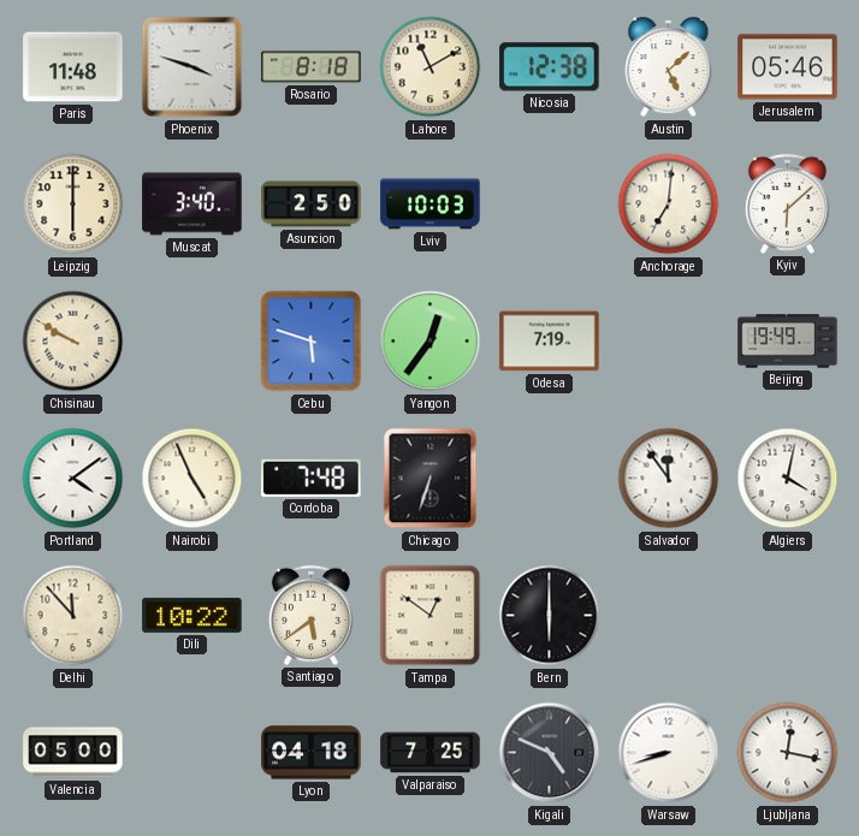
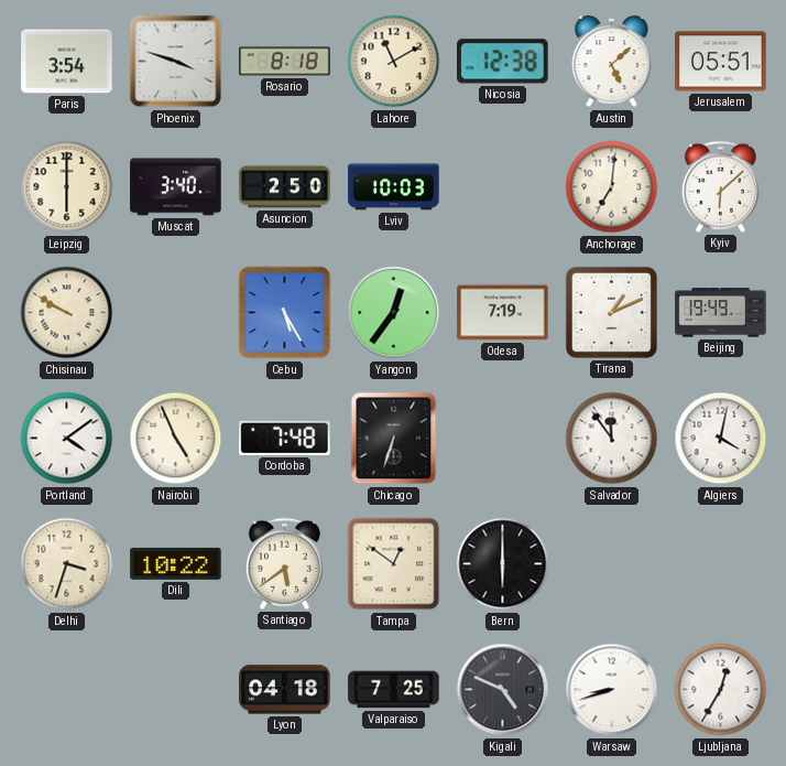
Paris: 11:48 -> 3:54
Jerusalem: 05:46 -> 05:51
Cebu: 5:48 -> 5:25
Tirana: none -> 1:11
Delhi: 11:53 -> 3:33
Valencia: 05:00 -> none
Ljubljana: 12:17 -> 12:35
